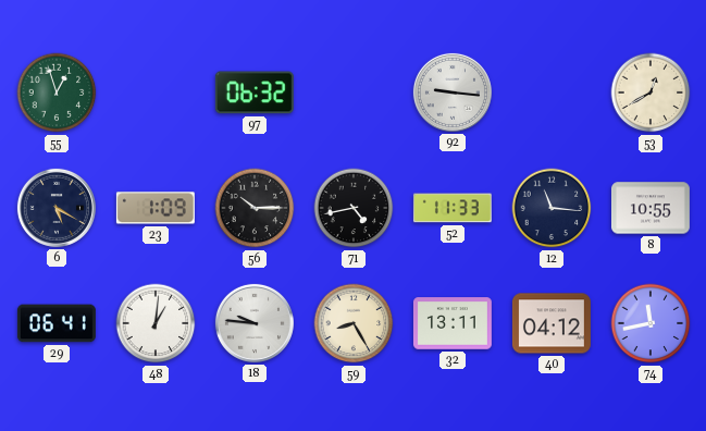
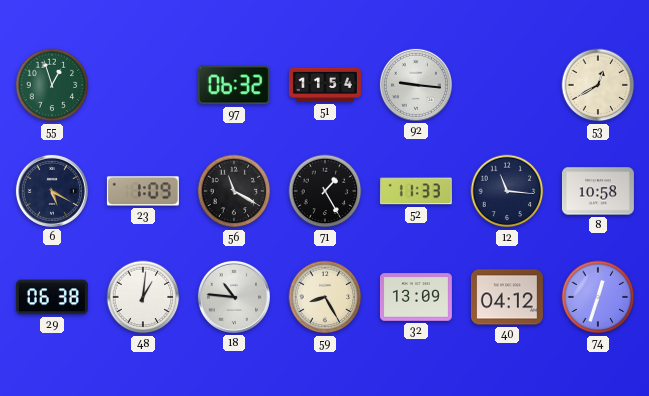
51: none -> 11:54
56: 10:15 -> 11:20
71: 4:43 -> 1:25
8: 10:55 -> 10:58
29: 06:41 -> 06:38
18: 9:46 -> 10:46
32: 13:11 -> 13:09
74: 11:43 -> 12:33
